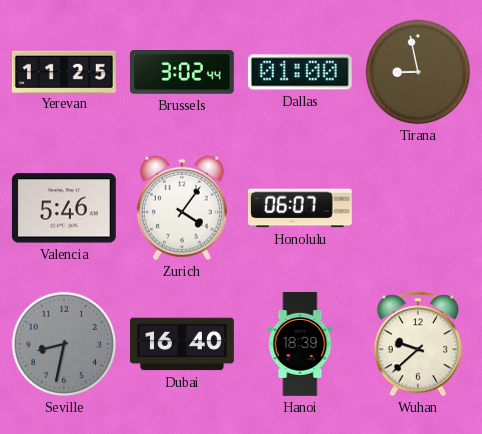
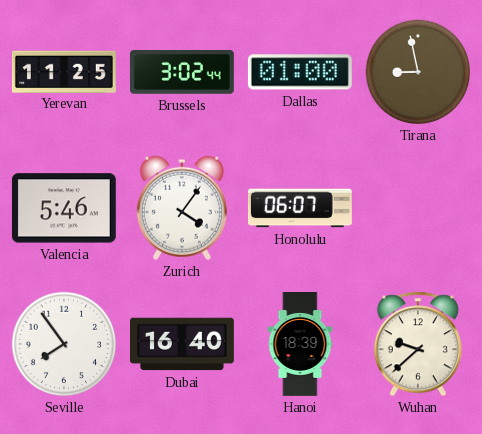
Seville: 8:32 -> 7:54
Seville dial: grey -> white
